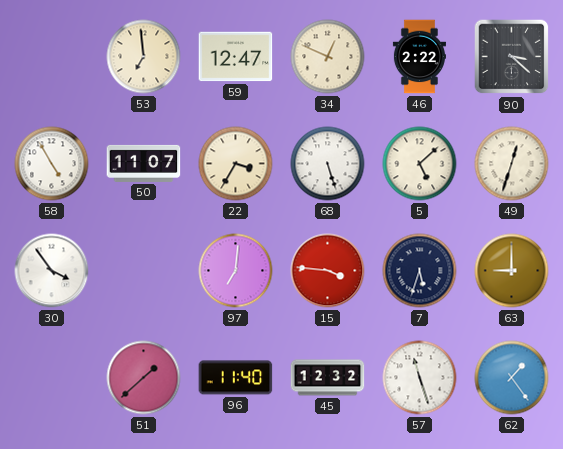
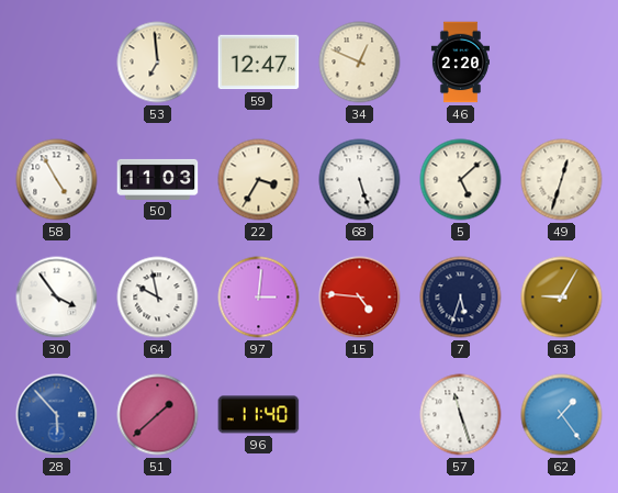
46: 2:22 -> 2:20
90: 3:22 -> none
50: 11:07 -> 11:03
64: none -> 9:58
97: 7:01 -> 3:01
15: 3:46 -> 4:46
63: 9:00 -> 9:05
28: none -> 5:53
45: 12:32 -> none
